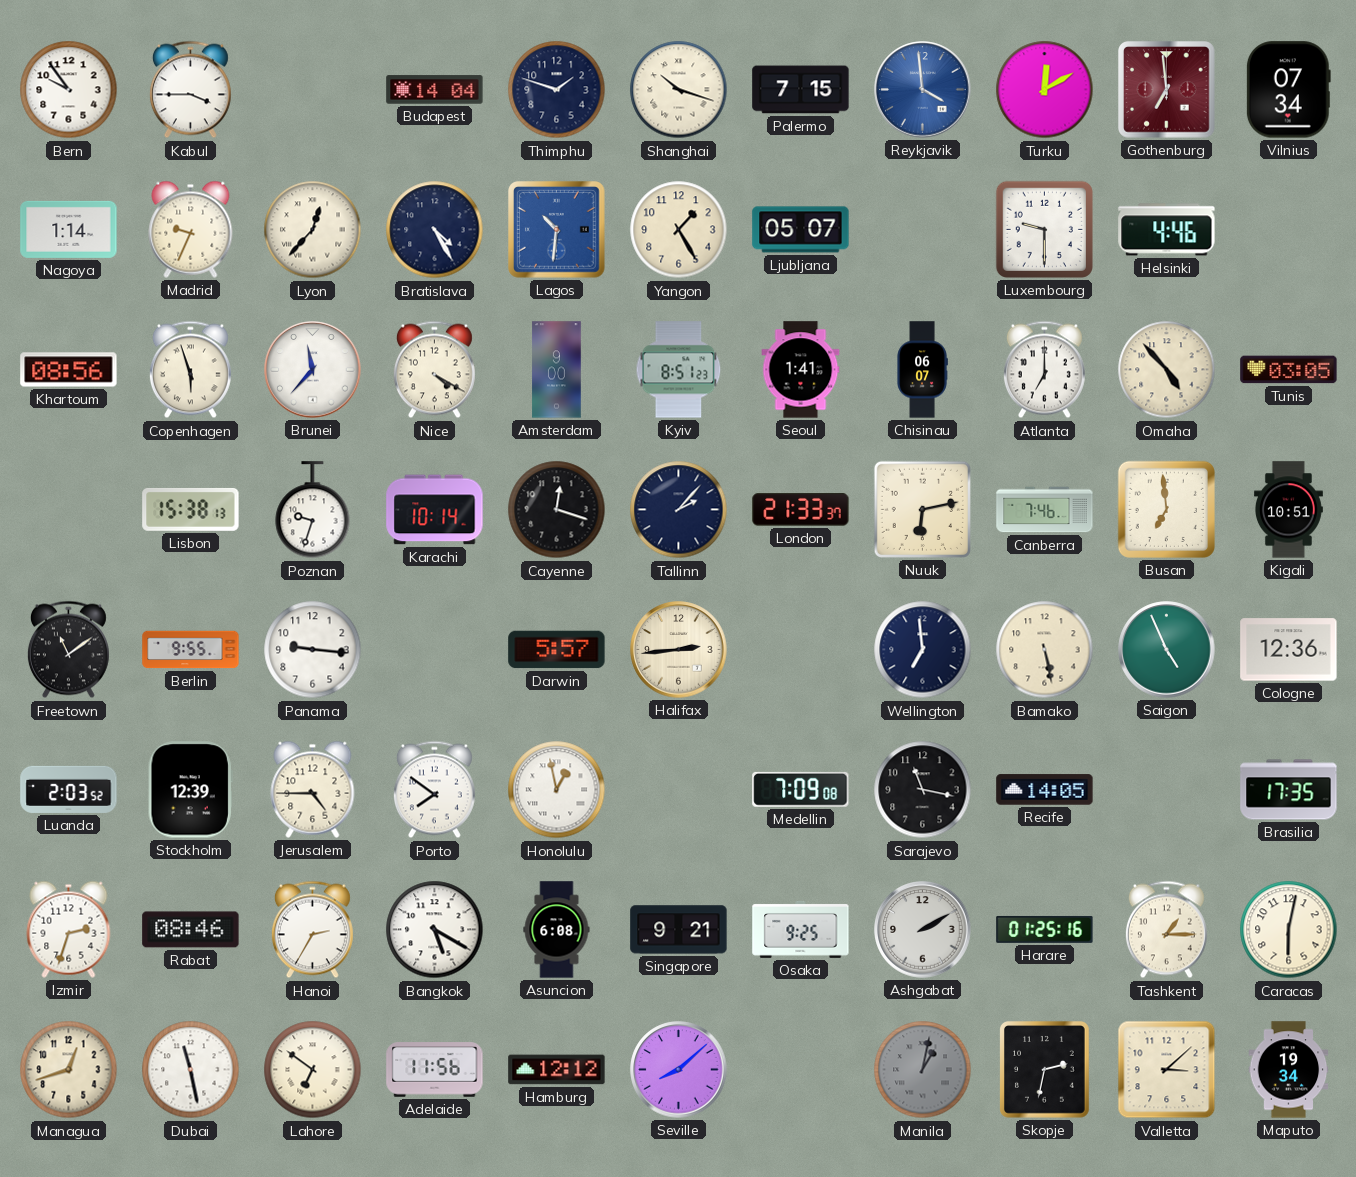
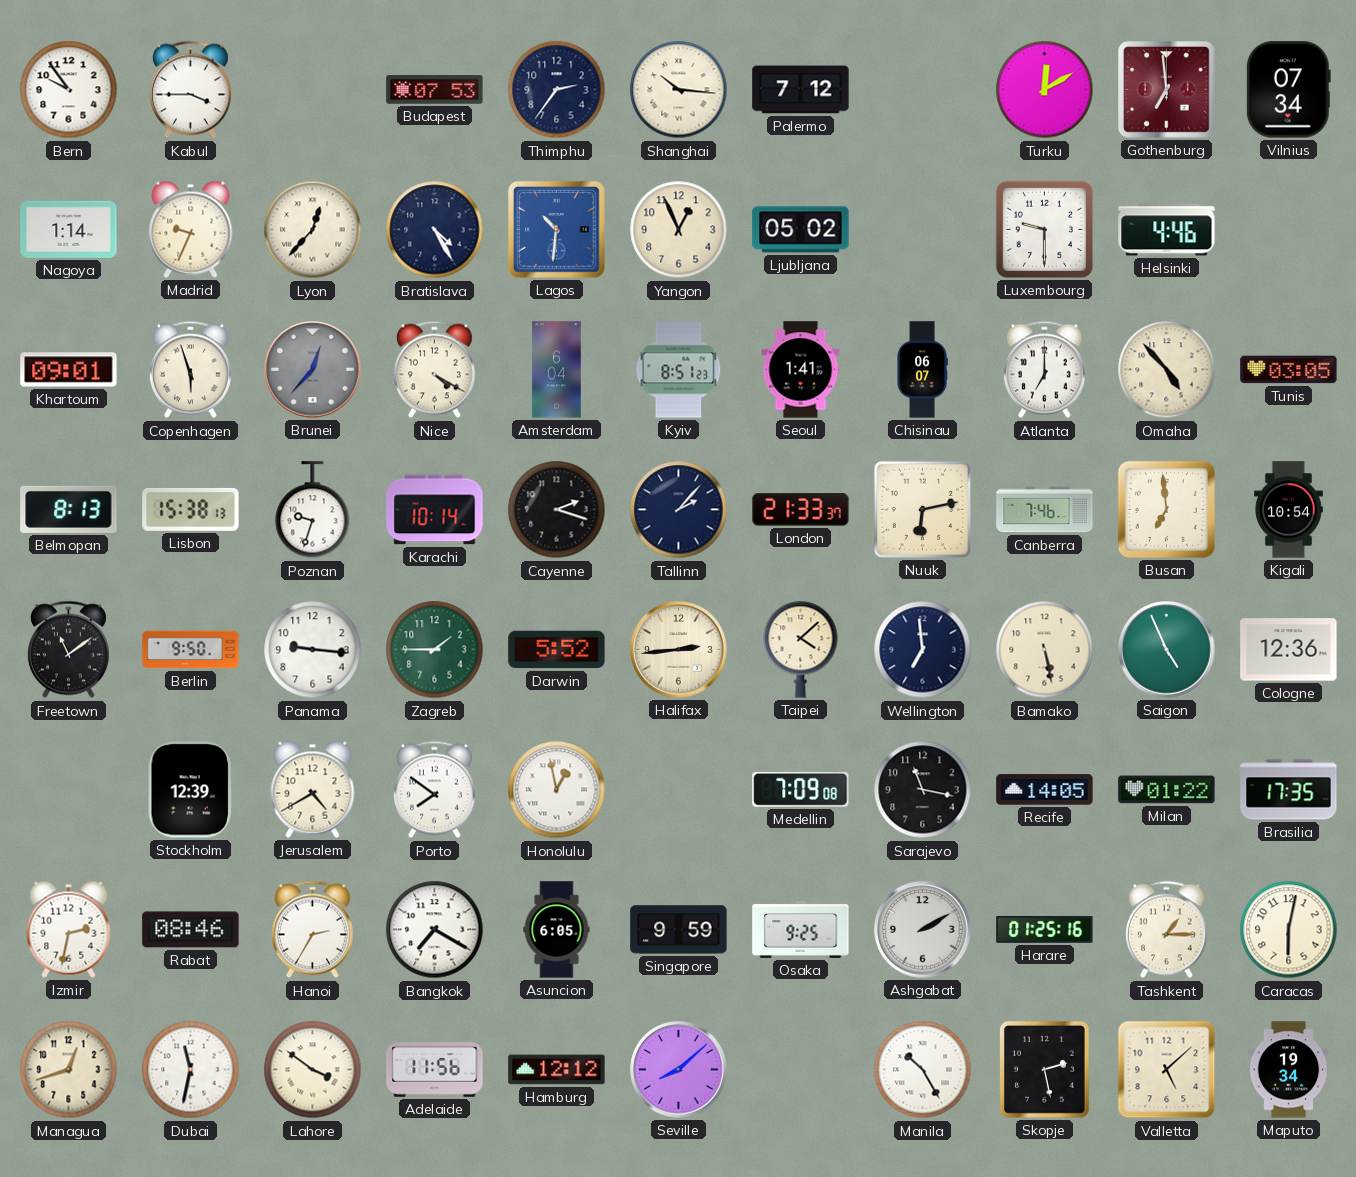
Budapest: 14:04 -> 07:53
Thimphu: 1:48 -> 2:36
Shanghai: 10:18 -> 10:16
Palermo: 7:15 -> 7:12
Reykjavik: 3:59 -> none
Yangon: 1:25 -> 12:56
Ljubljana: 05:07 -> 05:02
Khartoum: 08:56 -> 09:01
Brunei: 11:37 -> 12:37
Brunei dial: white -> grey
Amsterdam: 9:00 -> 6:04
Belmopan: none -> 8:13
Cayenne: 12:18 -> 2:18
Kigali: 10:51 -> 10:54
Berlin: 9:55 -> 9:50
Zagreb: none -> 1:45
Darwin: 5:57 -> 5:52
Taipei: none -> 4:08
Luanda: 2:03 -> none
Jerusalem: 4:45 -> 4:40
Milan: none -> 01:22
Izmir: 2:33 -> 2:32
Bangkok: 5:20 -> 7:20
Asuncion: 6:08 -> 6:05
Singapore: 9:21 -> 9:59
Dubai: 11:28 -> 11:32
Lahore: 6:51 -> 3:51
Manila: 1:02 -> 10:25
Manila dial: grey -> white
Skopje: 2:32 -> 2:28
Valletta: 3:08 -> 5:08
